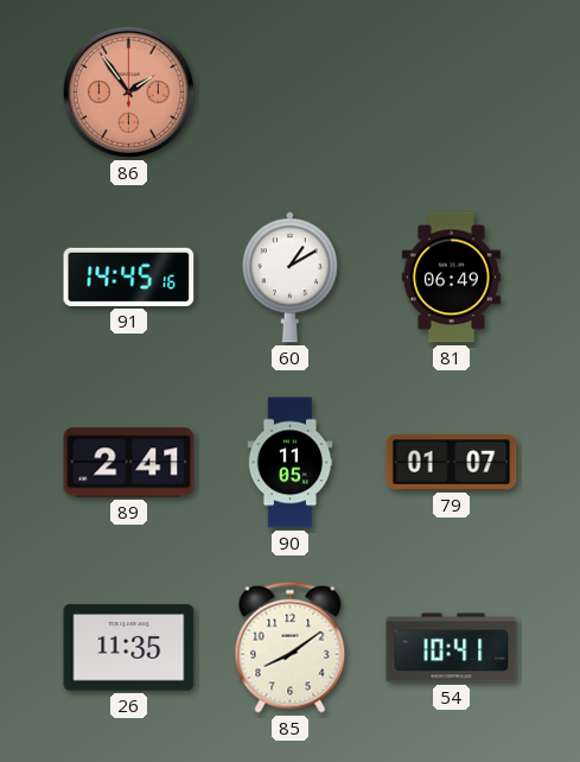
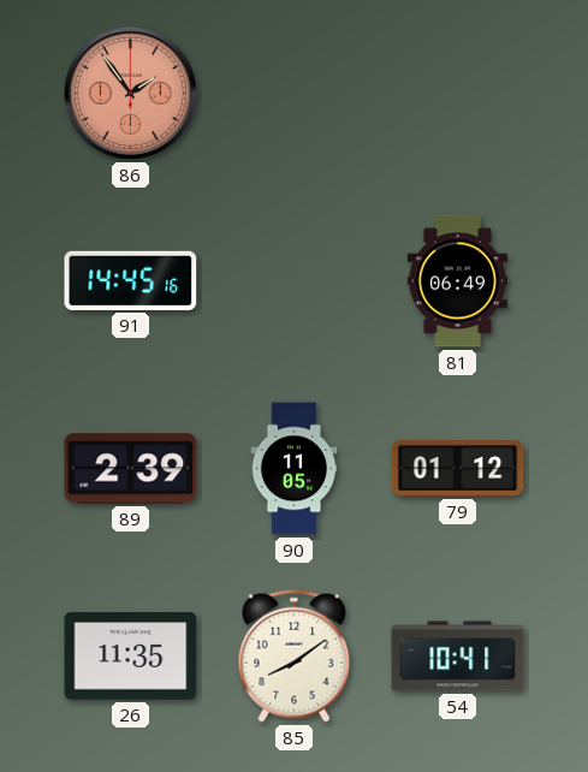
60: 1:10 -> none
89: 2:41 -> 2:39
79: 01:07 -> 01:12
